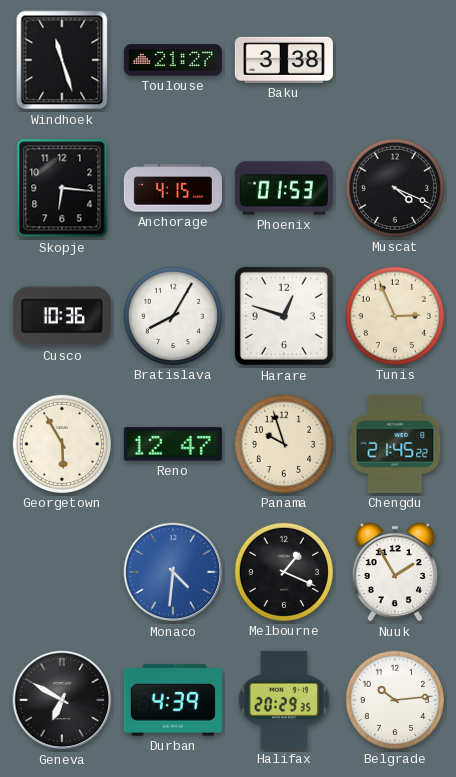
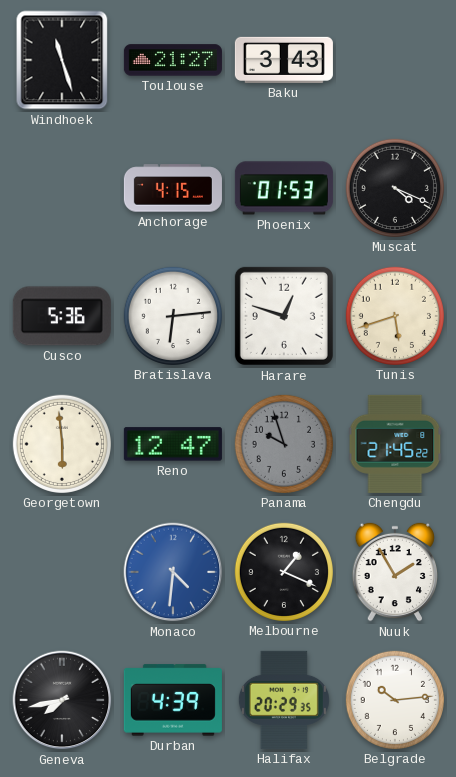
Baku: 3:38 -> 3:43
Skopje: 6:16 -> none
Cusco: 10:36 -> 5:36
Bratislava: 8:05 -> 6:14
Tunis: 2:56 -> 5:42
Georgetown: 5:55 -> 5:59
Panama dial: cream -> grey
Geneva: 6:50 -> 7:43
